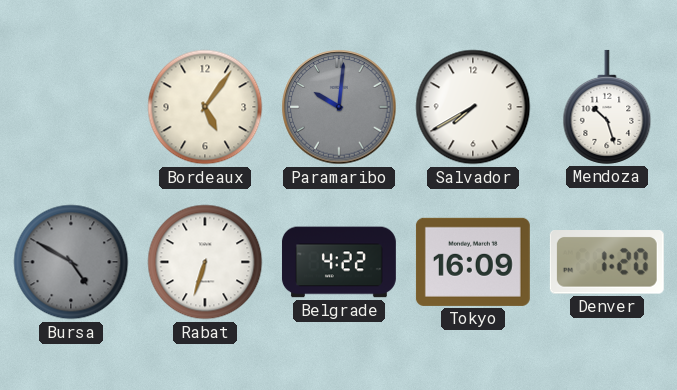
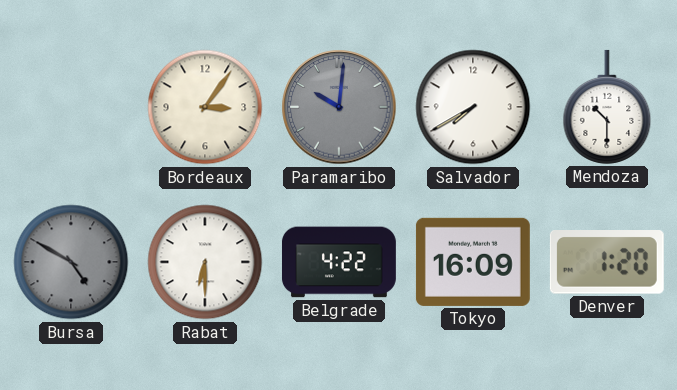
Bordeaux: 5:06 -> 3:06
Mendoza: 10:27 -> 10:30
Rabat: 6:33 -> 6:30
